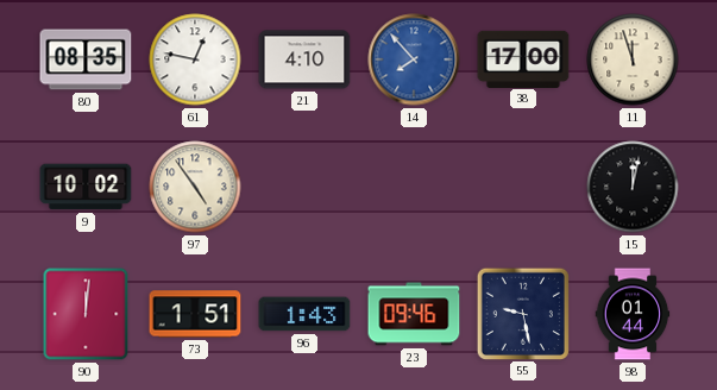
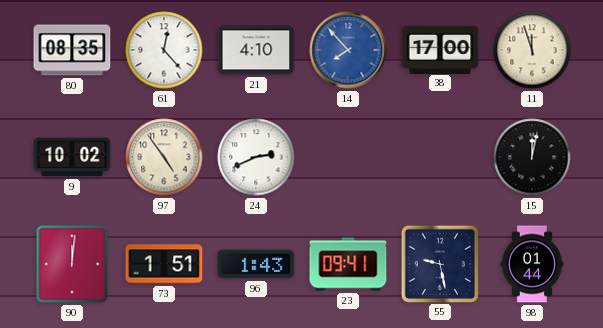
61: 12:47 -> 12:23
24: none -> 2:41
23: 09:46 -> 09:41
